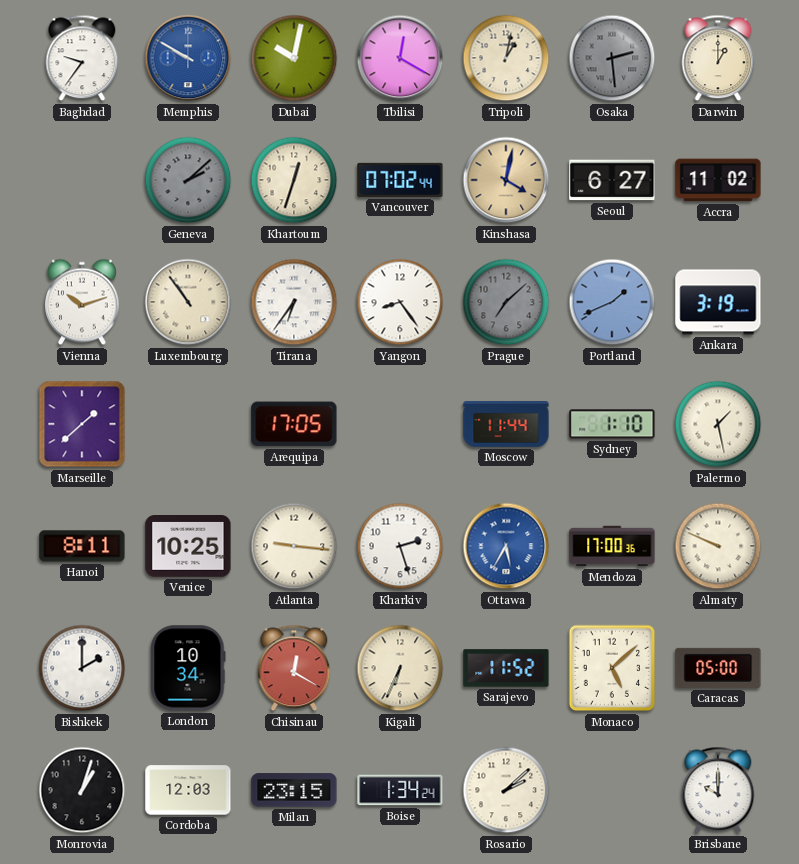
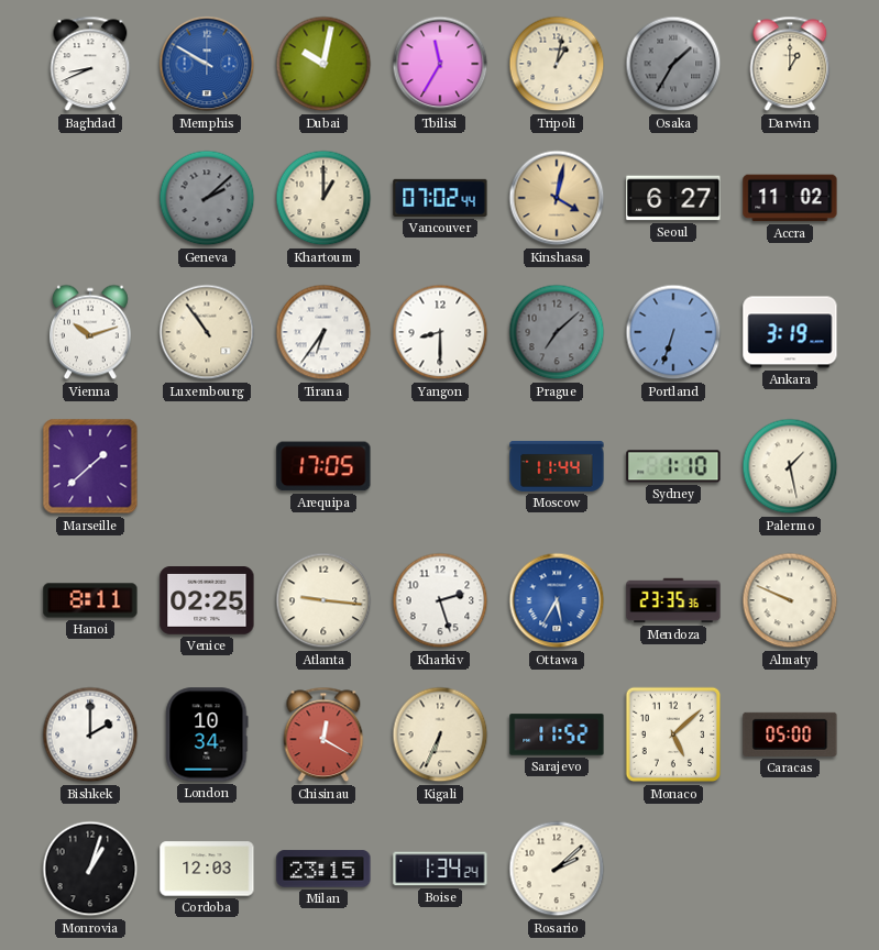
Baghdad: 9:36 -> 8:41
Tbilisi: 12:20 -> 11:35
Osaka: 2:29 -> 1:35
Khartoum: 12:33 -> 1:00
Yangon: 8:24 -> 8:30
Portland: 1:41 -> 6:33
Venice: 10:25 -> 02:25
Mendoza: 17:00 -> 23:35
Brisbane: 10:00 -> none
